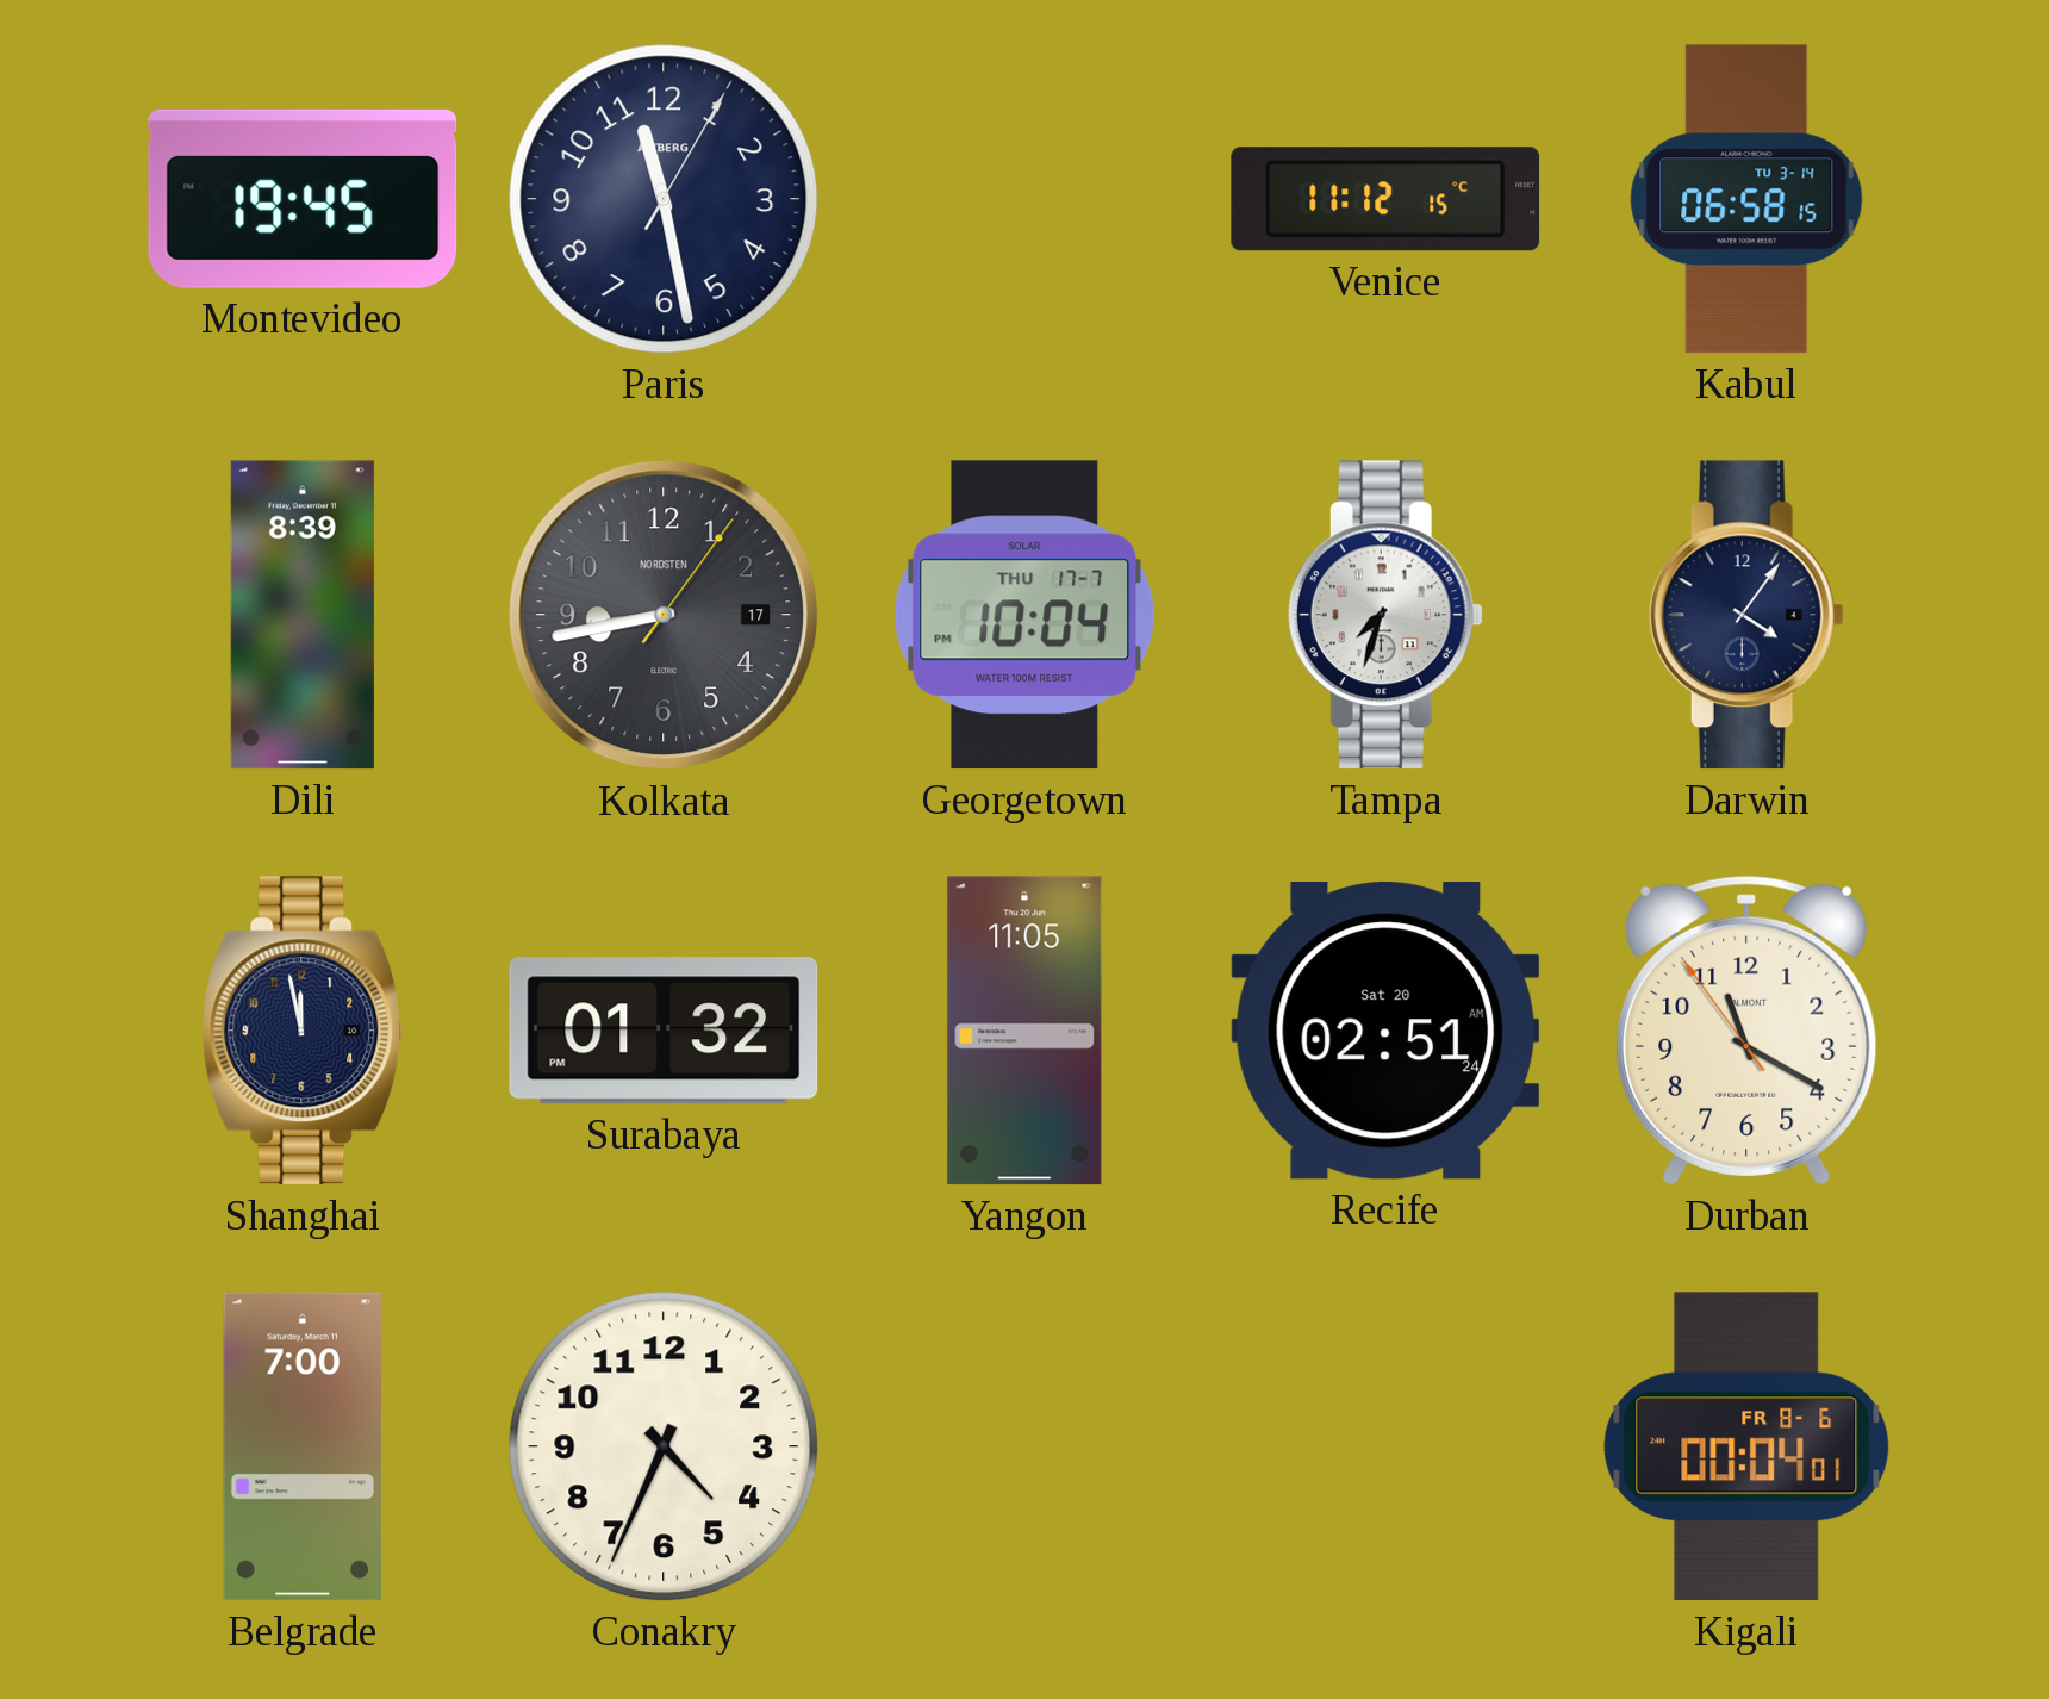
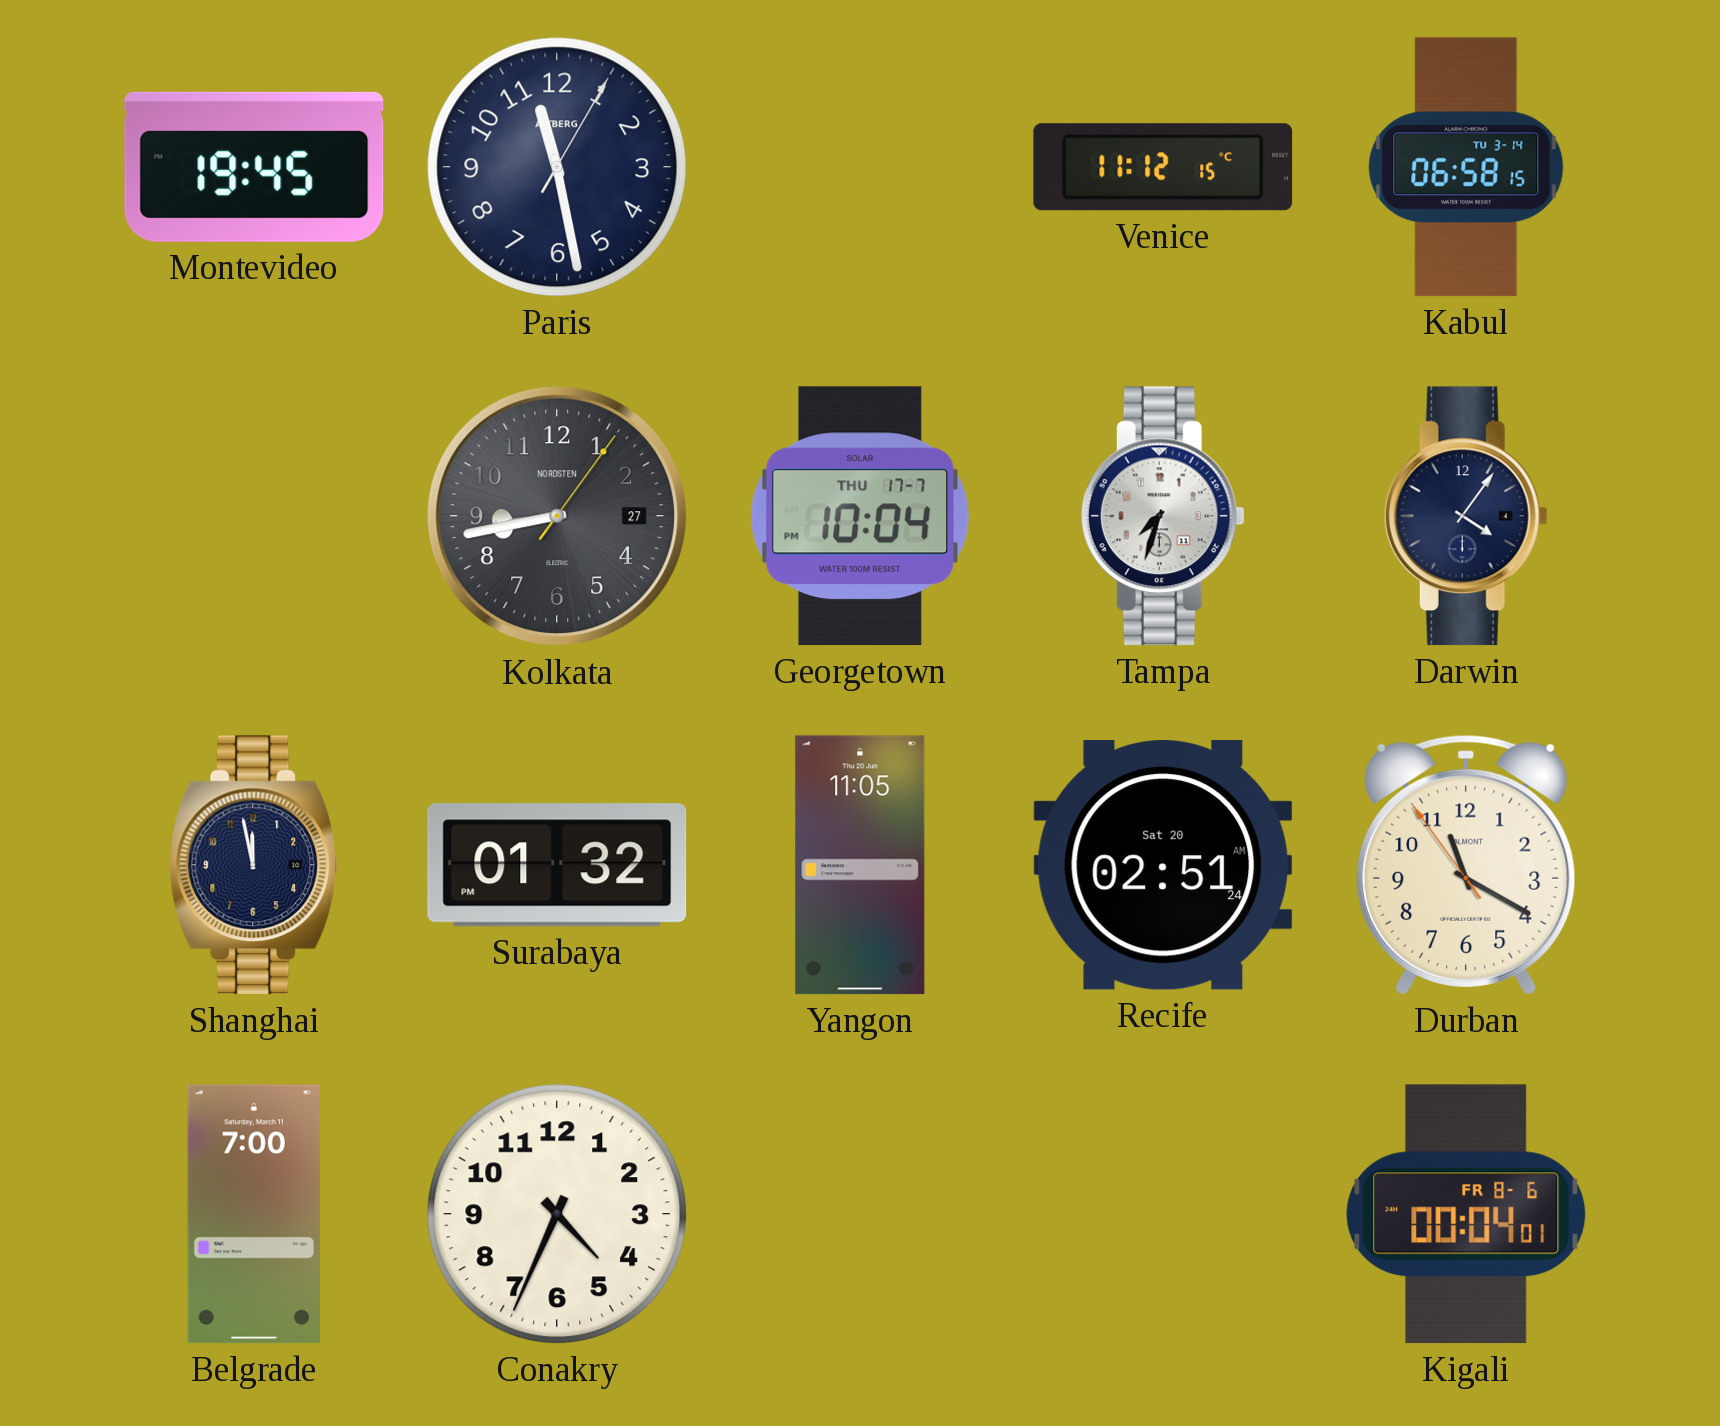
Dili: 8:39 -> none
Kolkata date: 17 -> 27
